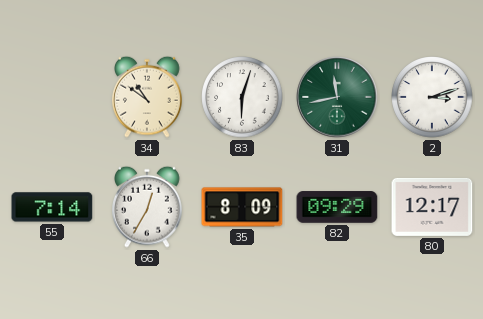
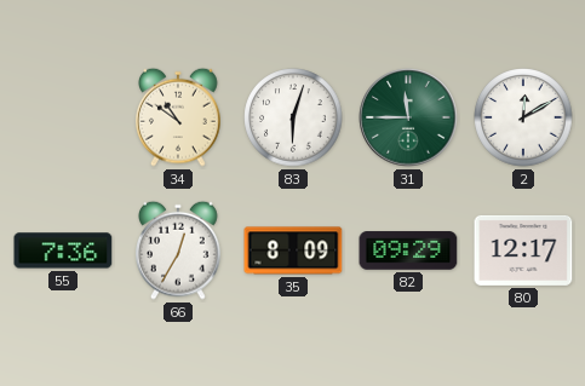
31: 11:43 -> 11:45
2: 3:12 -> 12:10
55: 7:14 -> 7:36
